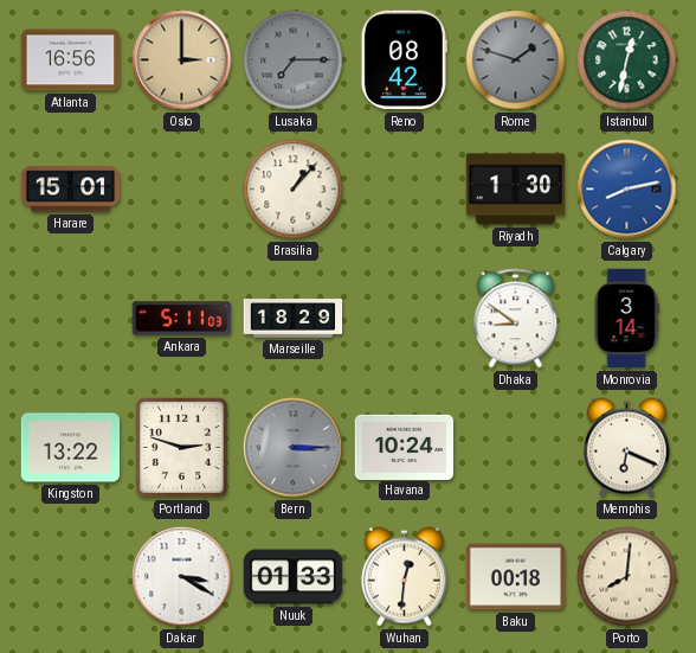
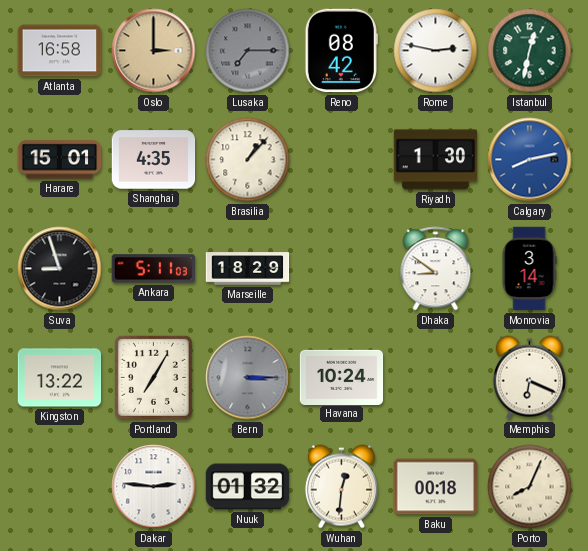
Atlanta: 16:56 -> 16:58
Rome: 1:48 -> 2:47
Rome dial: grey -> white
Shanghai: none -> 4:35
Suva: none -> 8:57
Portland: 2:48 -> 7:05
Dakar: 3:20 -> 2:46
Nuuk: 01:33 -> 01:32
Porto: 8:01 -> 8:04
